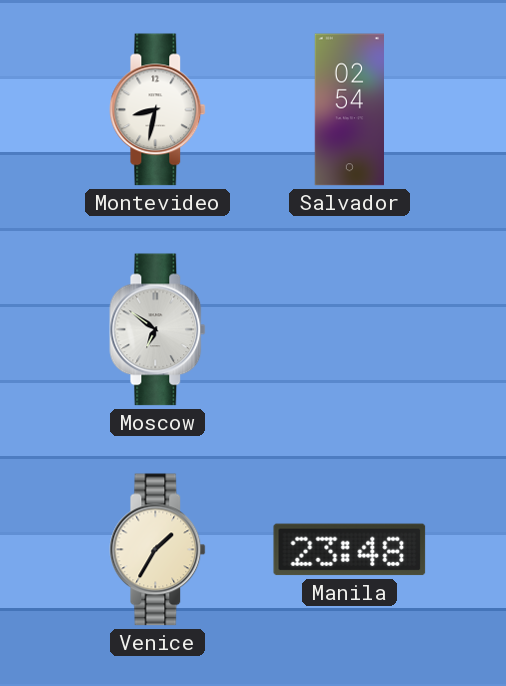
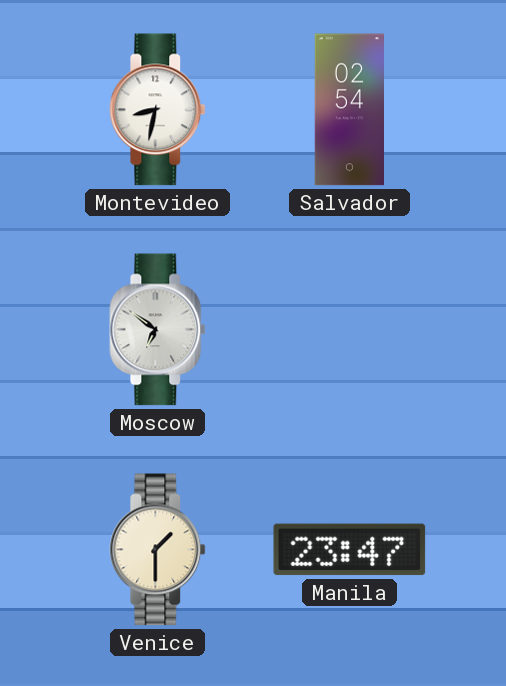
Venice: 1:35 -> 1:30
Manila: 23:48 -> 23:47
